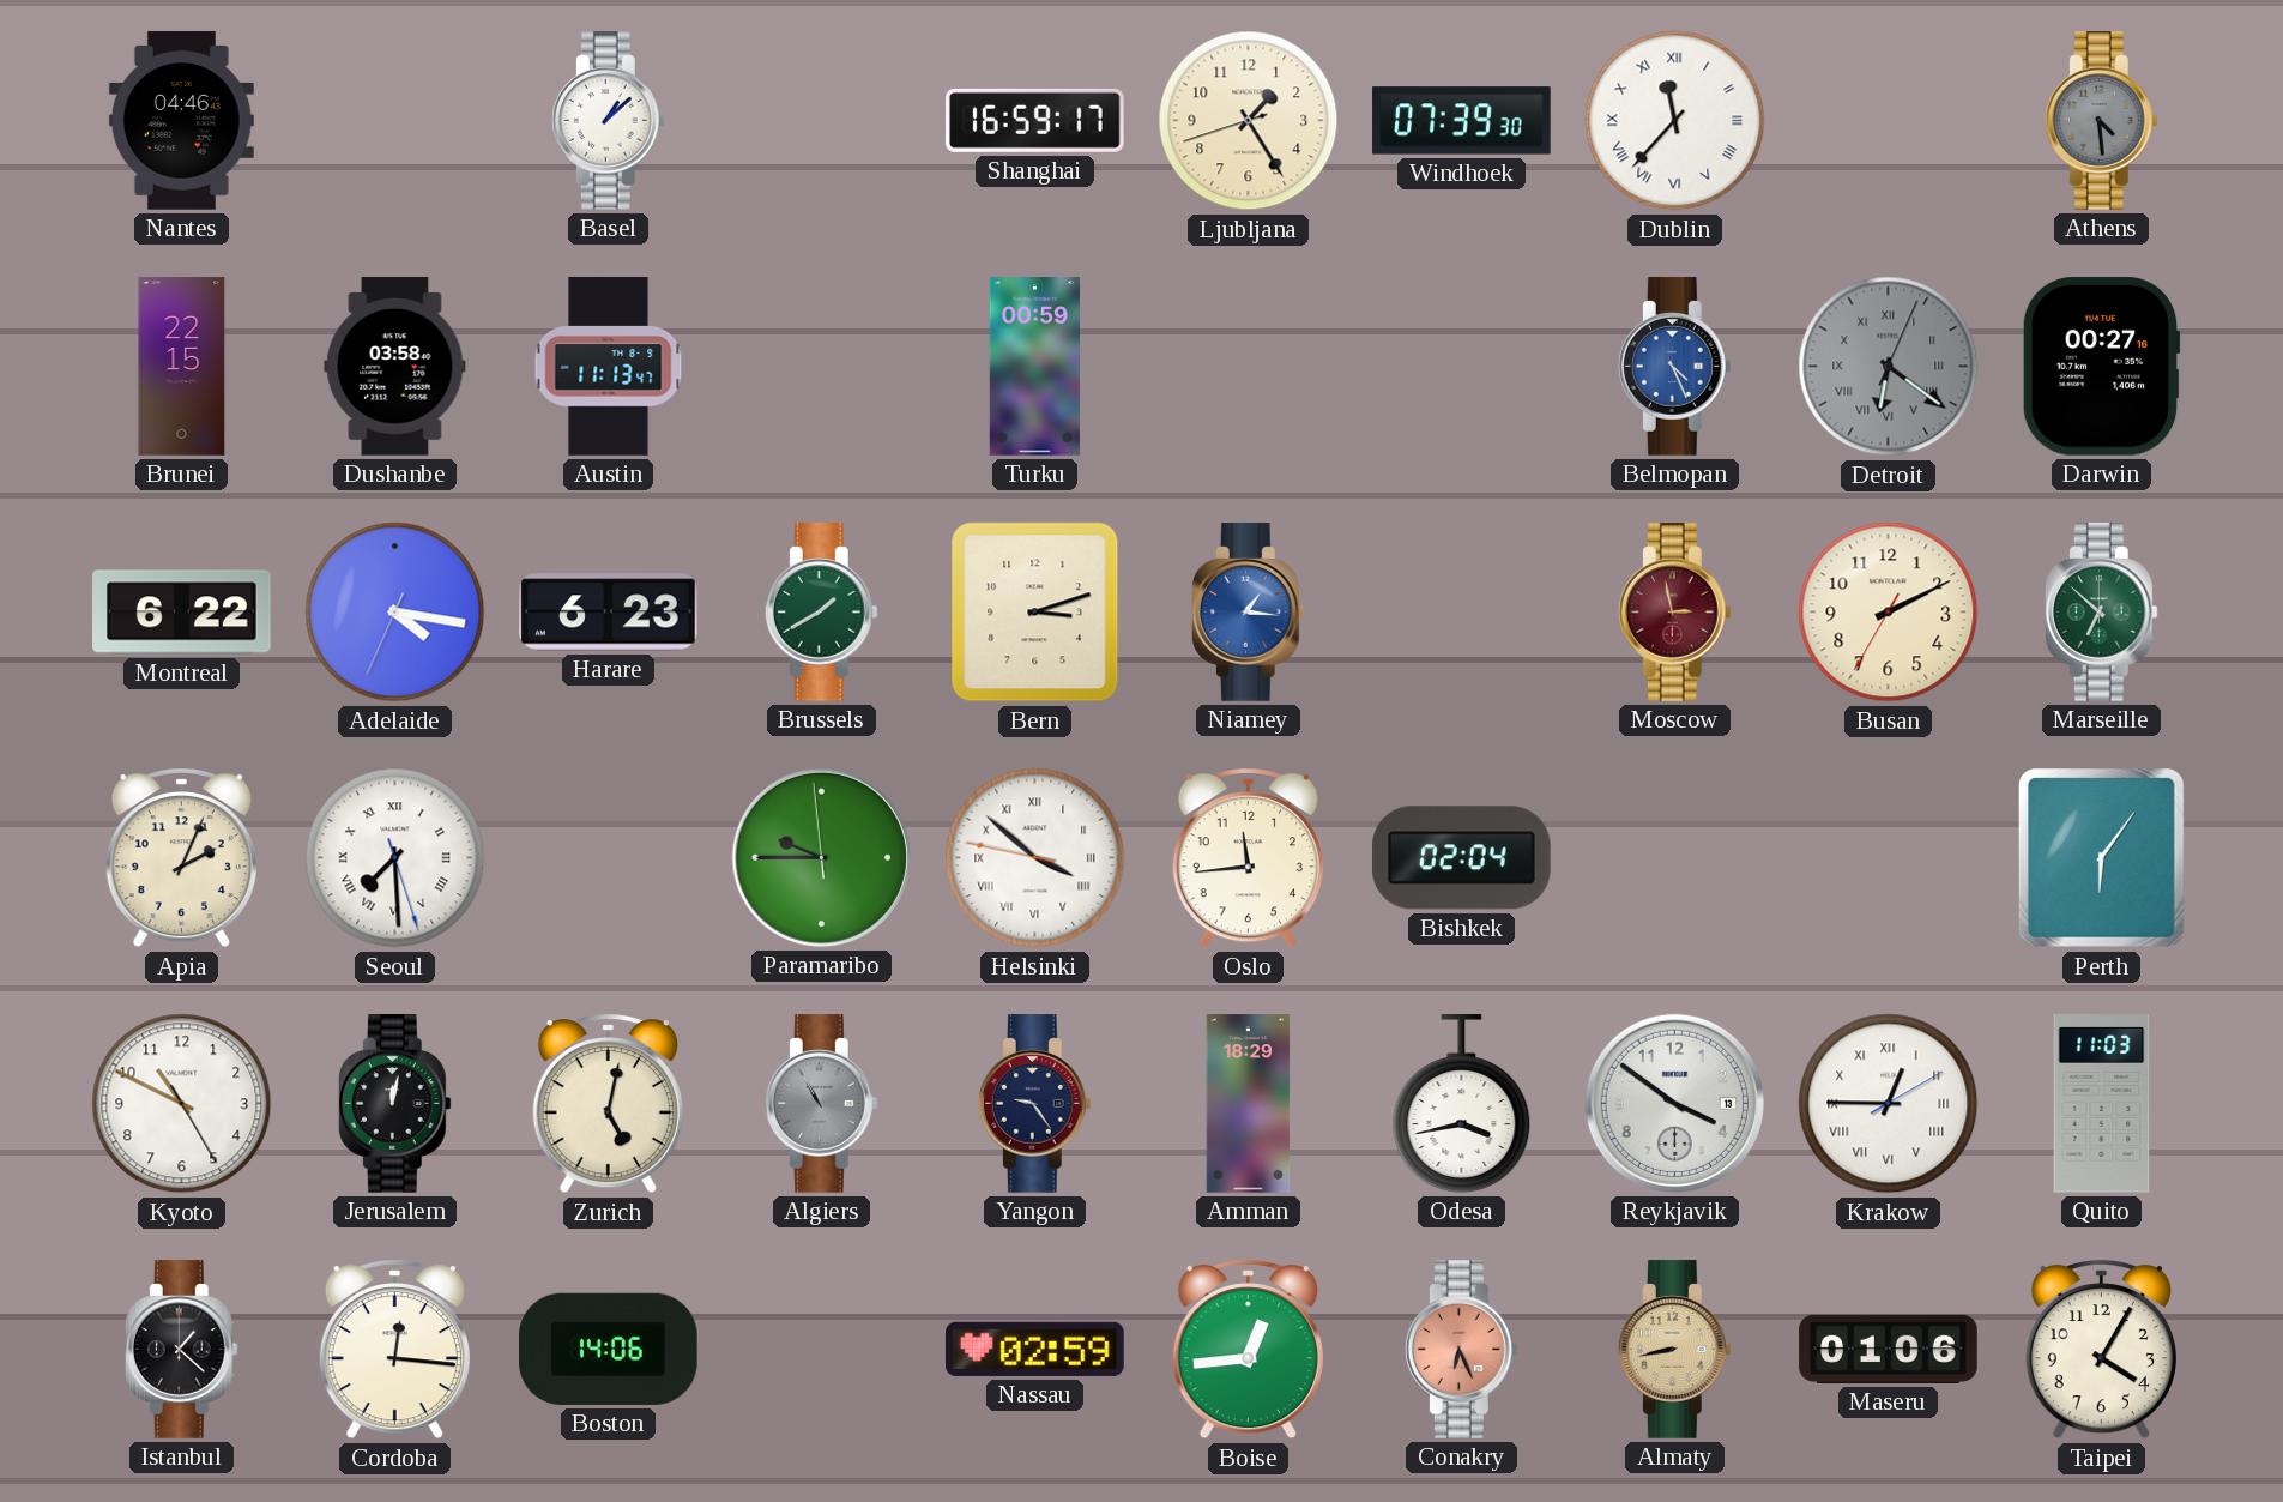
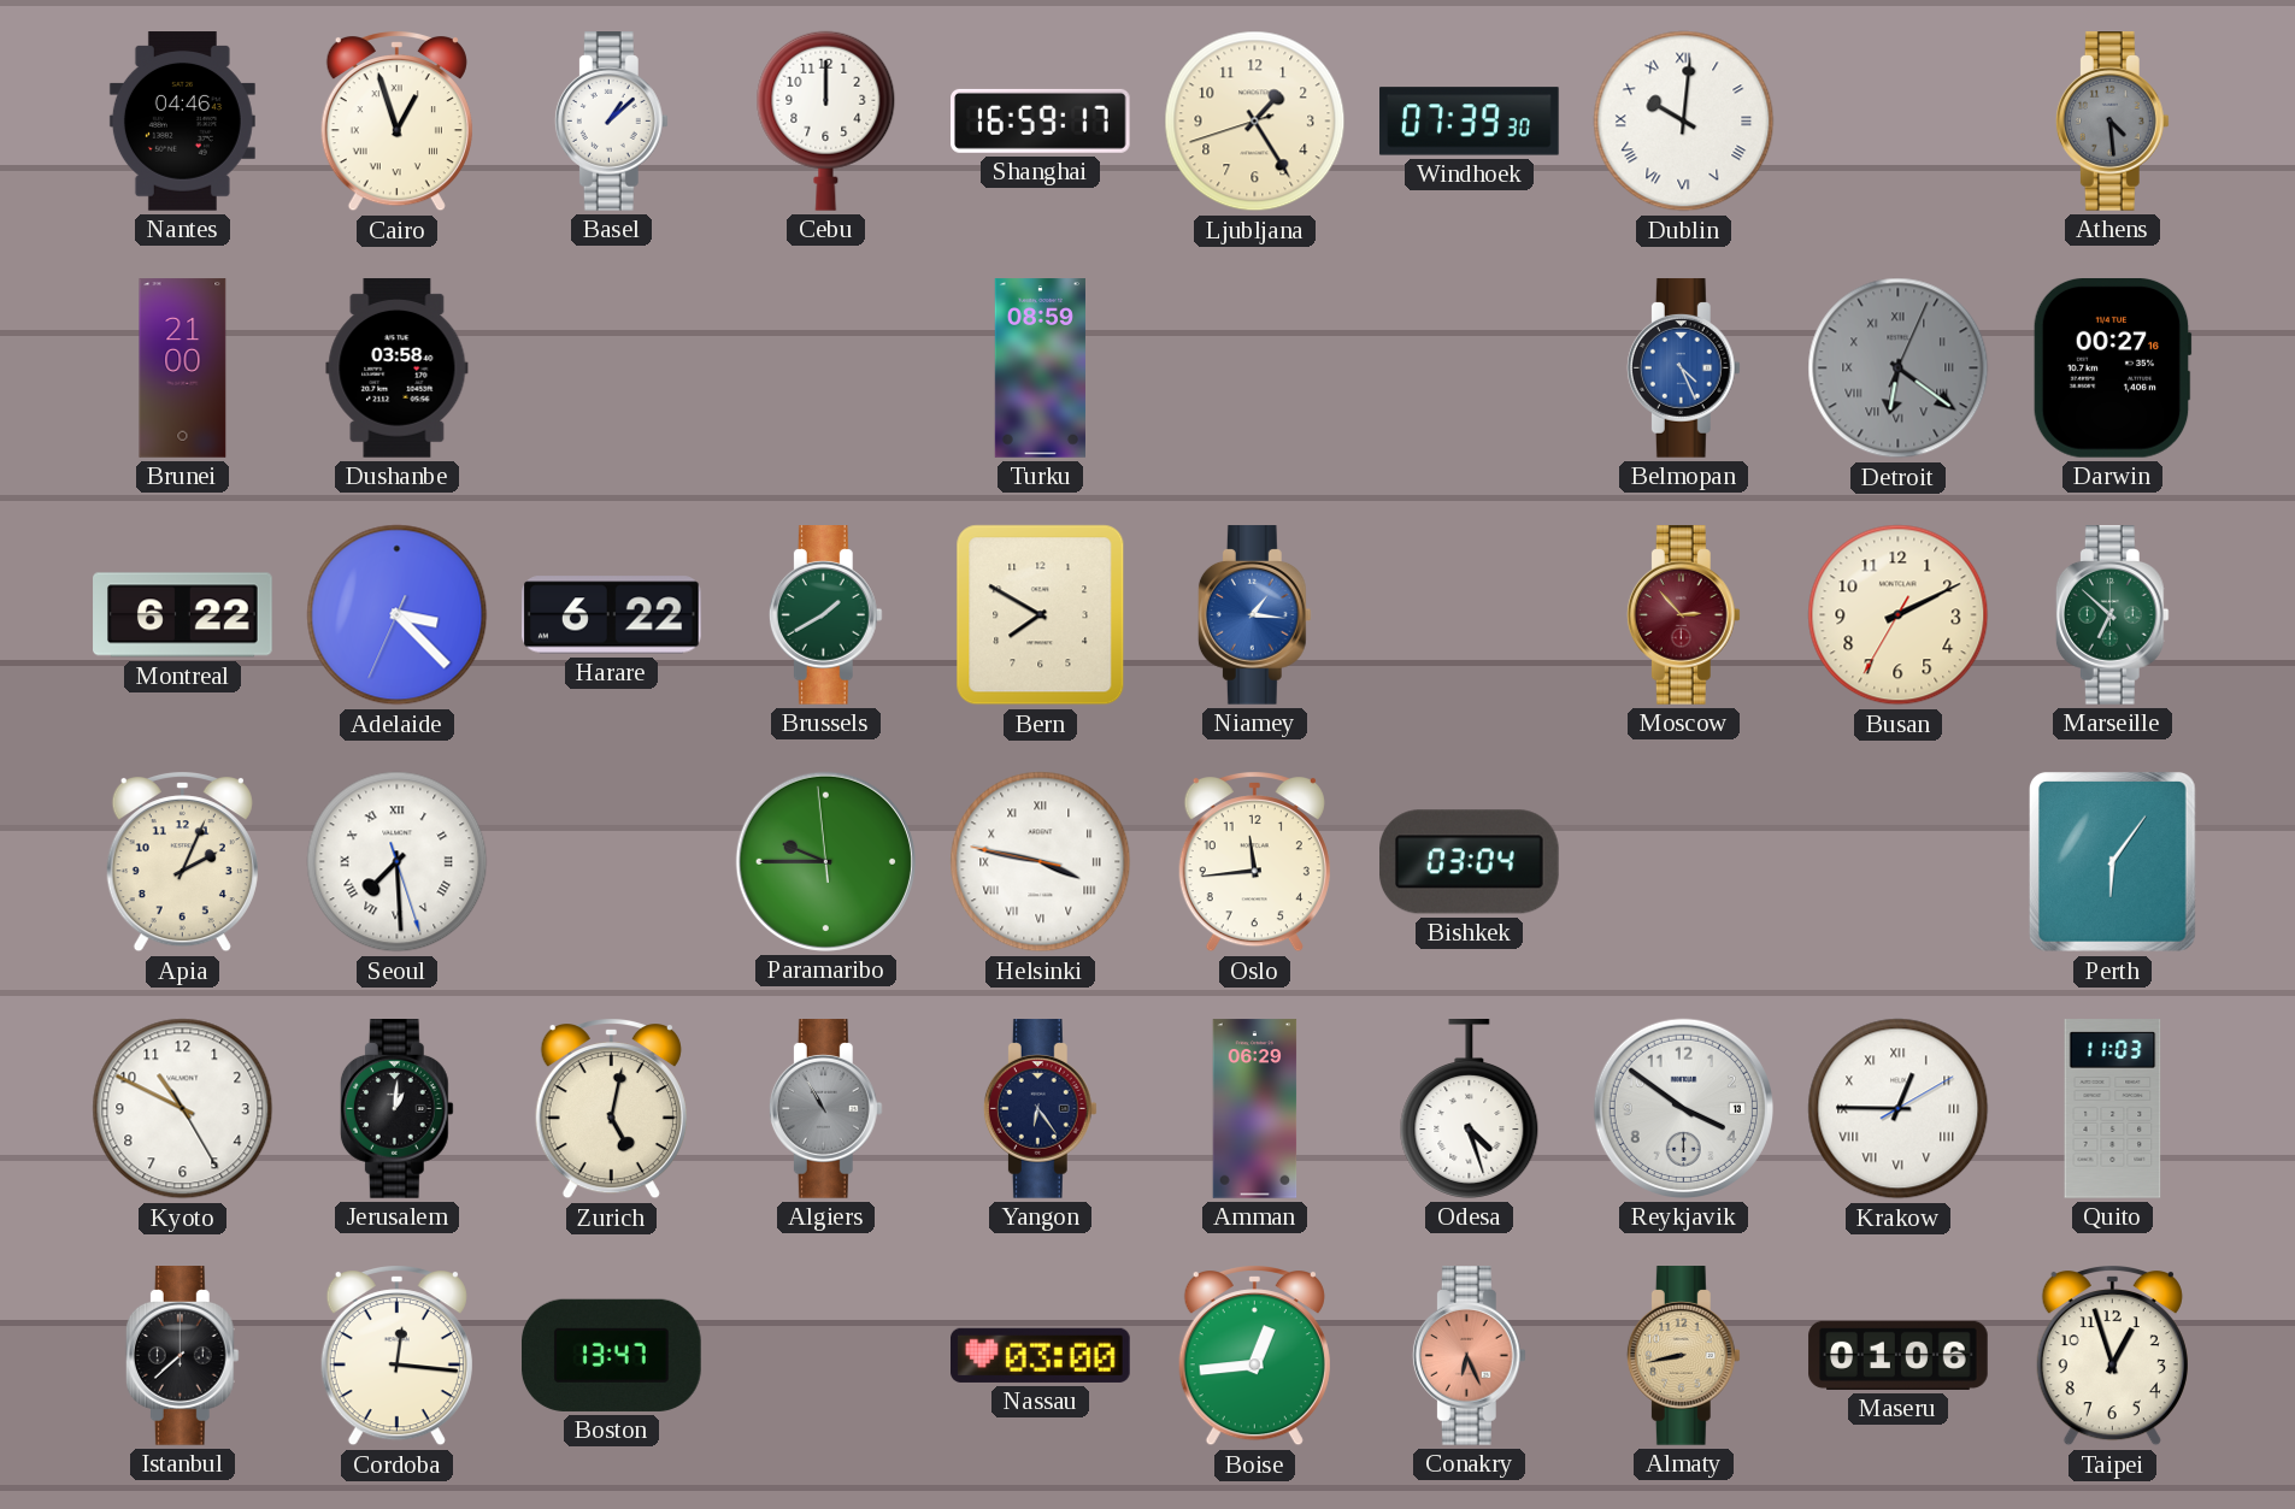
Cairo: none -> 12:57
Cebu: none -> 12:00
Dublin: 11:37 -> 10:01
Brunei: 22:15 -> 21:00
Austin: 11:13 -> none
Turku: 00:59 -> 08:59
Adelaide: 4:16 -> 3:22
Harare: 6:23 -> 6:22
Bern: 3:12 -> 7:50
Moscow: 2:58 -> 2:53
Helsinki: 3:51 -> 3:46
Bishkek: 02:04 -> 03:04
Jerusalem: 12:02 -> 1:01
Yangon: 9:24 -> 6:24
Amman: 18:29 -> 06:29
Odesa: 3:43 -> 4:27
Istanbul: 1:22 -> 7:38
Boston: 14:06 -> 13:47
Nassau: 02:59 -> 03:00
Taipei: 4:05 -> 12:57
